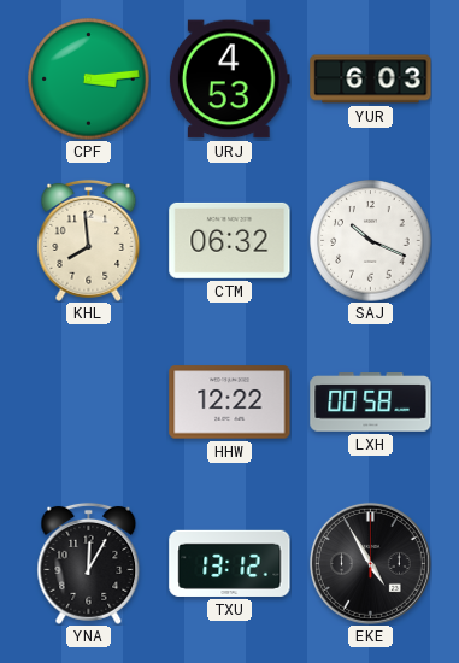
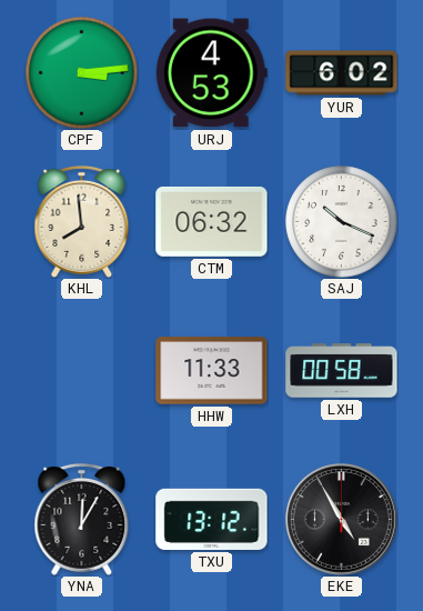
YUR: 6:03 -> 6:02
HHW: 12:22 -> 11:33
